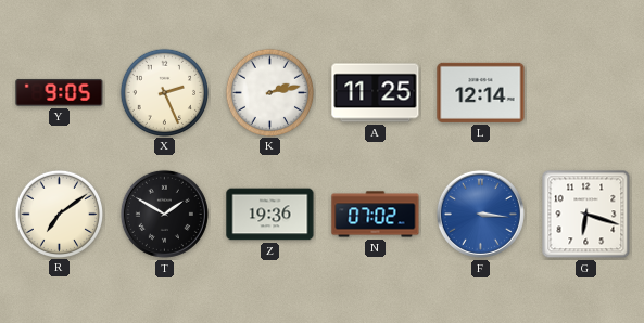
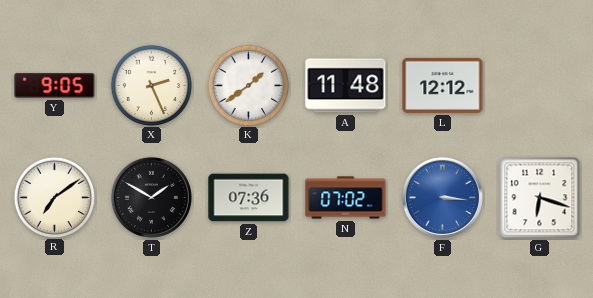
K: 2:13 -> 1:39
A: 11:25 -> 11:48
L: 12:14 -> 12:12
Z: 19:36 -> 07:36
